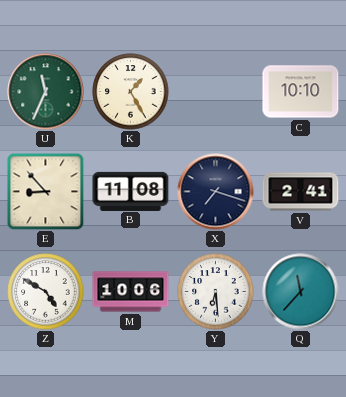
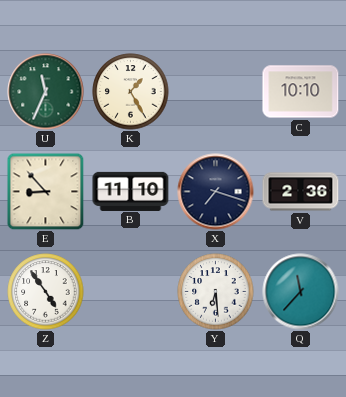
B: 11:08 -> 11:10
V: 2:41 -> 2:36
Z: 4:50 -> 4:54
M: 10:06 -> none
